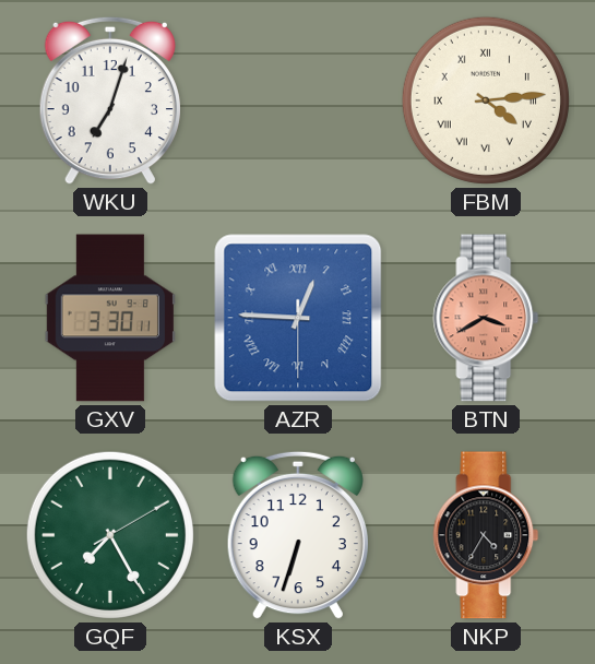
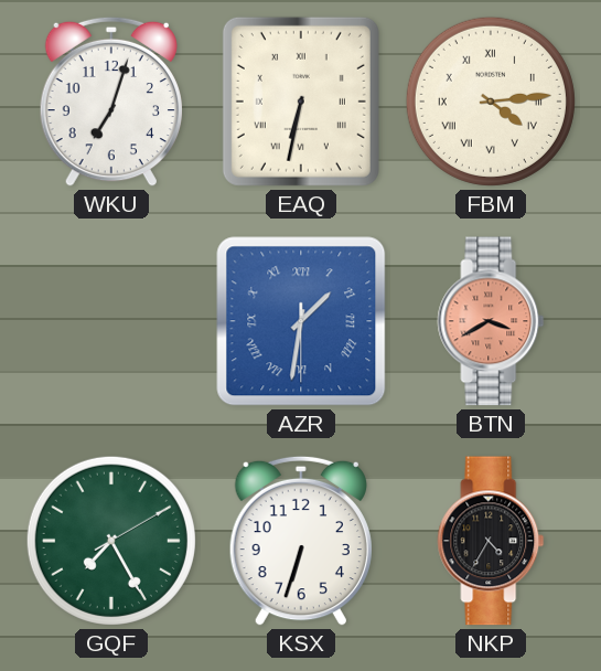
EAQ: none -> 6:32
GXV: 3:30 -> none
AZR: 12:45 -> 1:31
